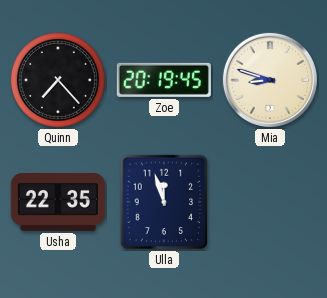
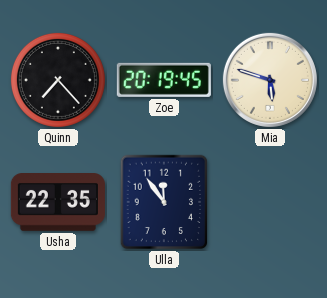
Mia: 8:48 -> 5:48
Ulla: 11:57 -> 11:54
